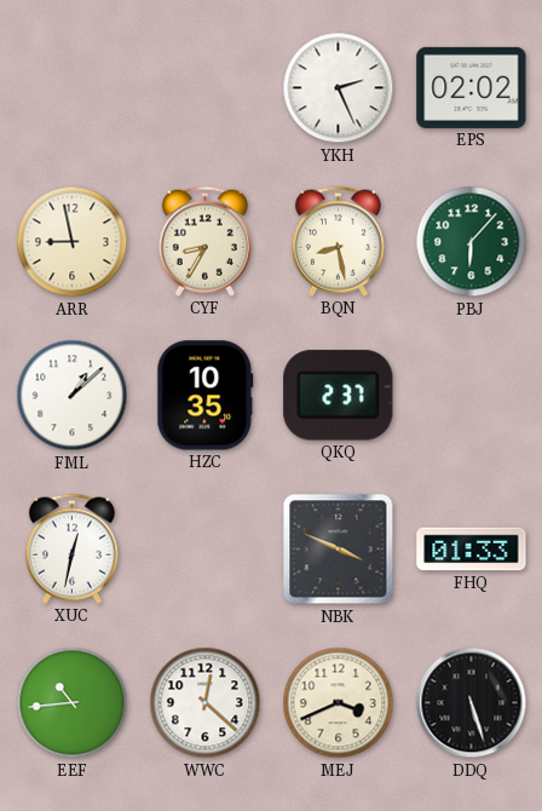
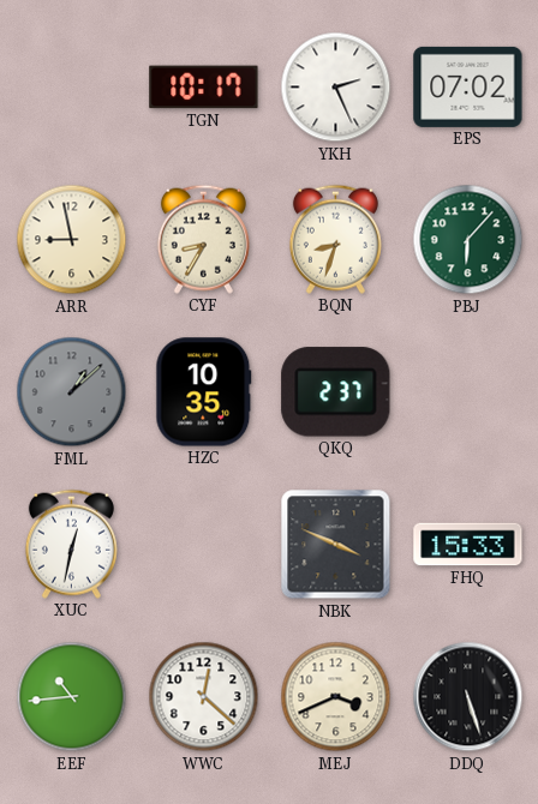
TGN: none -> 10:17
EPS: 02:02 -> 07:02
BQN: 8:28 -> 8:33
FML dial: white -> grey
FHQ: 01:33 -> 15:33
